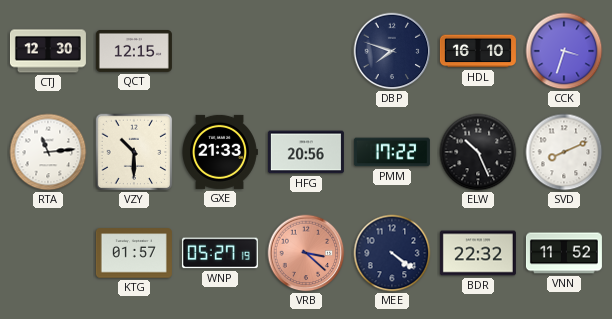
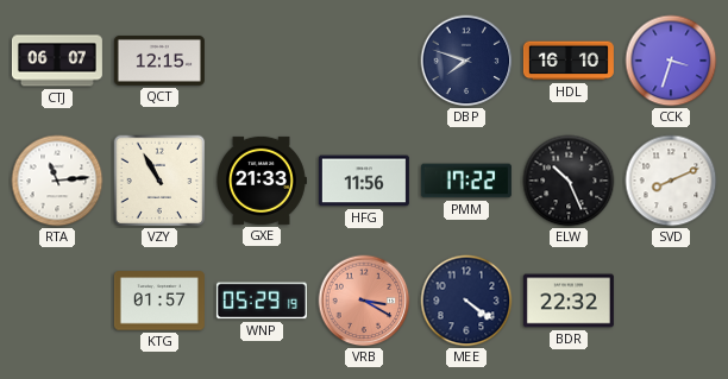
CTJ: 12:30 -> 06:07
VZY: 10:30 -> 10:55
HFG: 20:56 -> 11:56
WNP: 05:27 -> 05:29
VRB: 3:22 -> 3:20
VNN: 11:52 -> none
